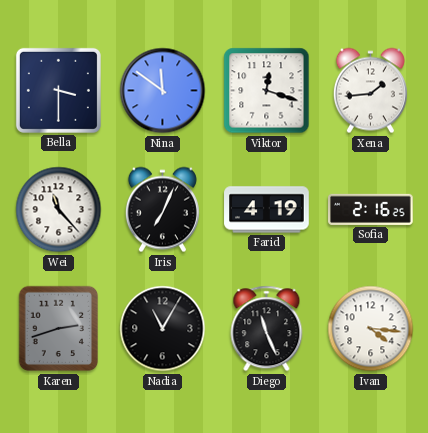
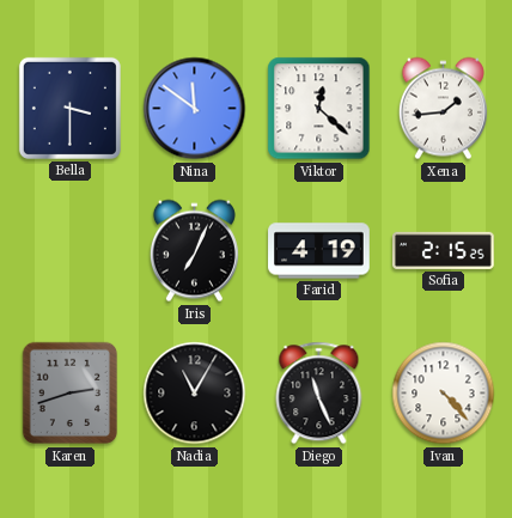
Viktor: 12:18 -> 12:22
Wei: 11:23 -> none
Sofia: 2:16 -> 2:15
Ivan: 4:16 -> 4:23
